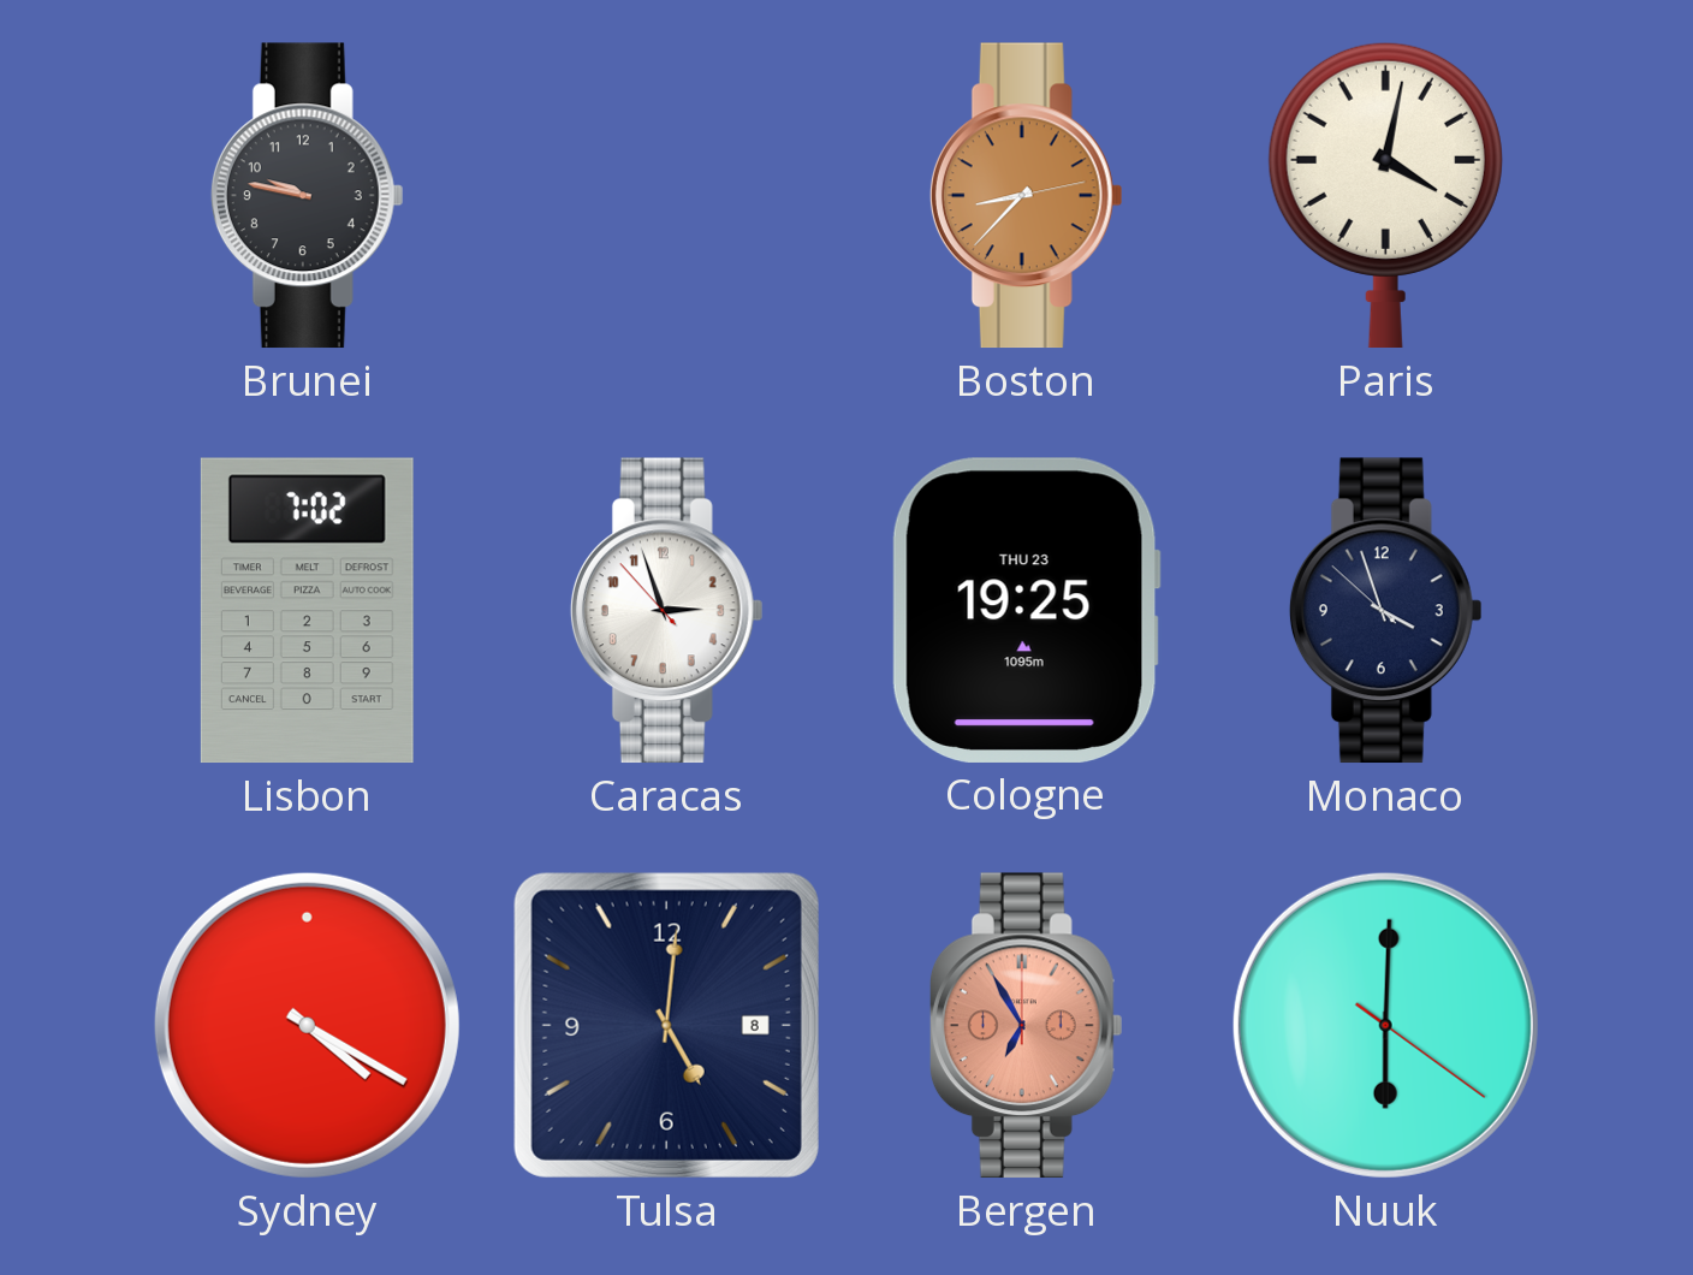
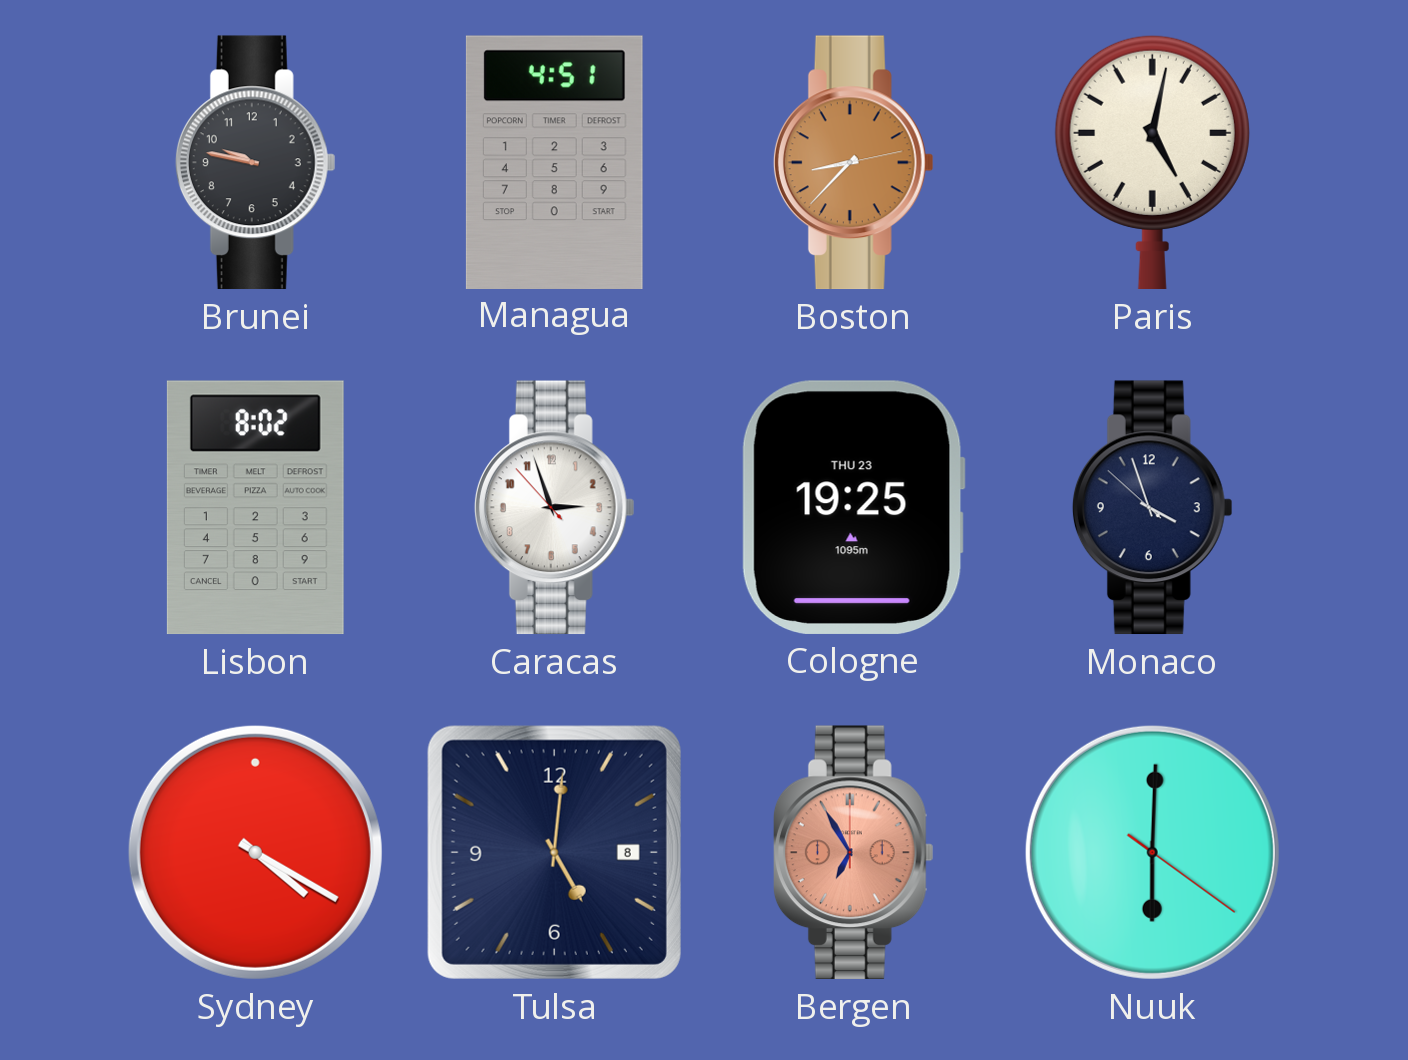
Managua: none -> 4:51
Paris: 4:02 -> 5:02
Lisbon: 7:02 -> 8:02
